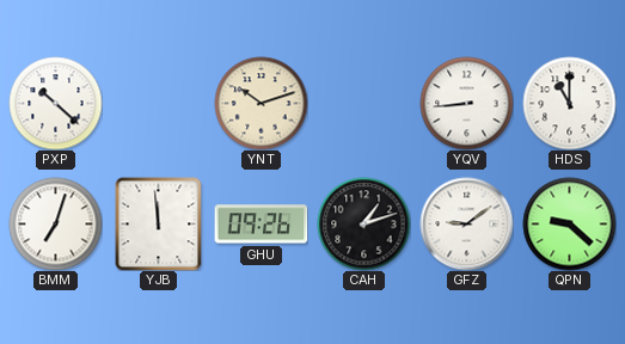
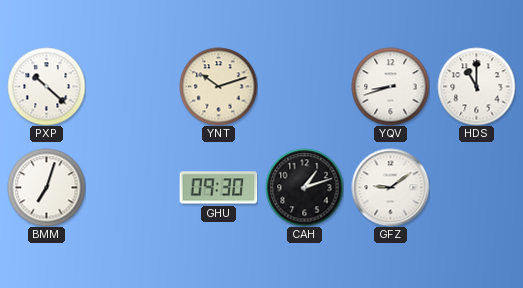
YQV: 8:44 -> 8:42
YJB: 11:59 -> none
GHU: 09:26 -> 09:30
QPN: 9:22 -> none
